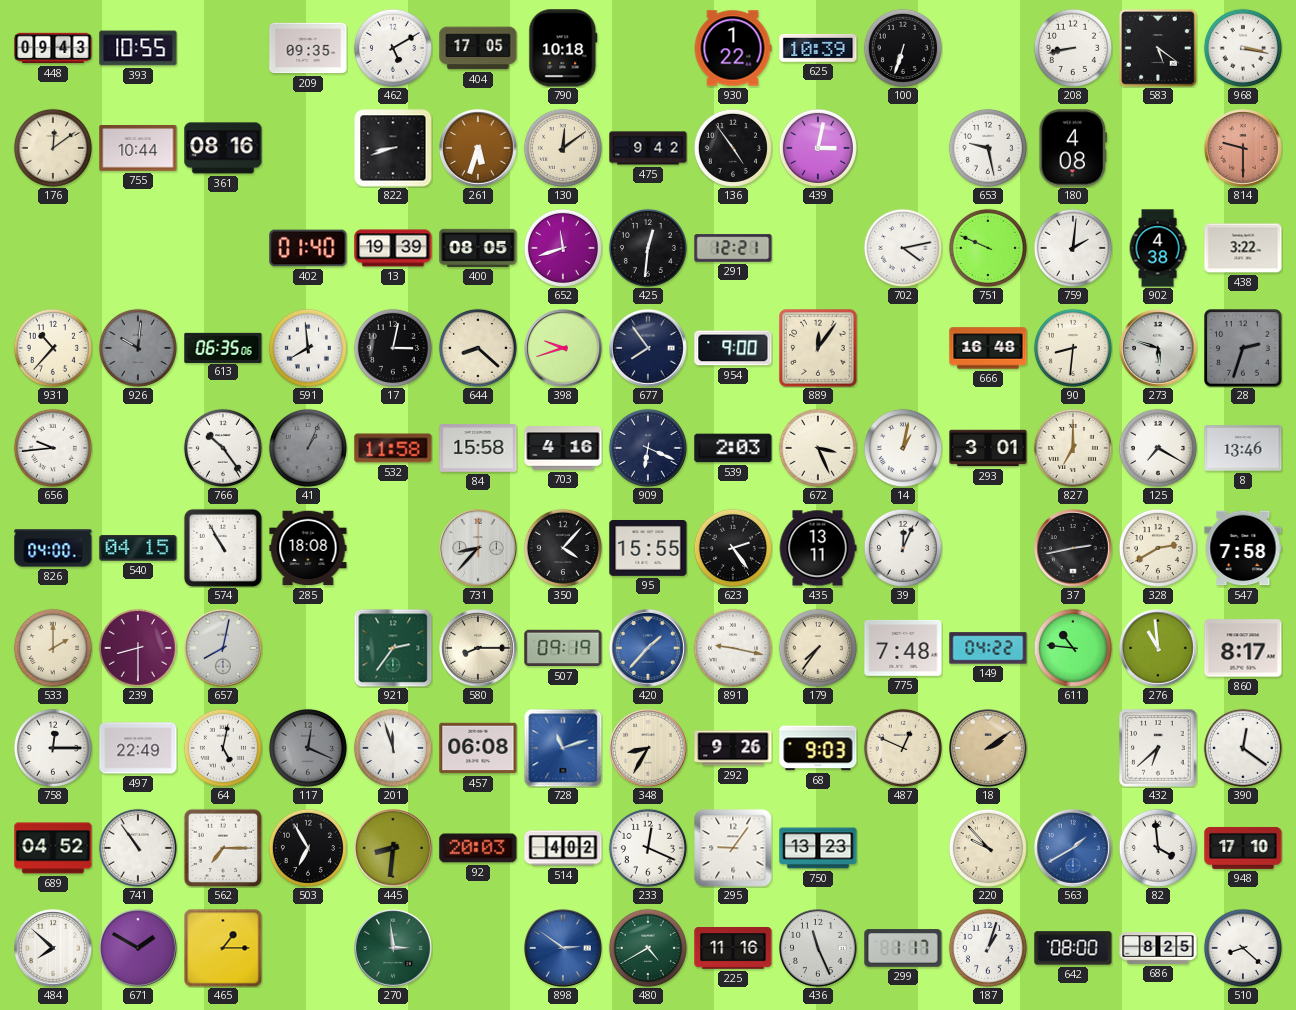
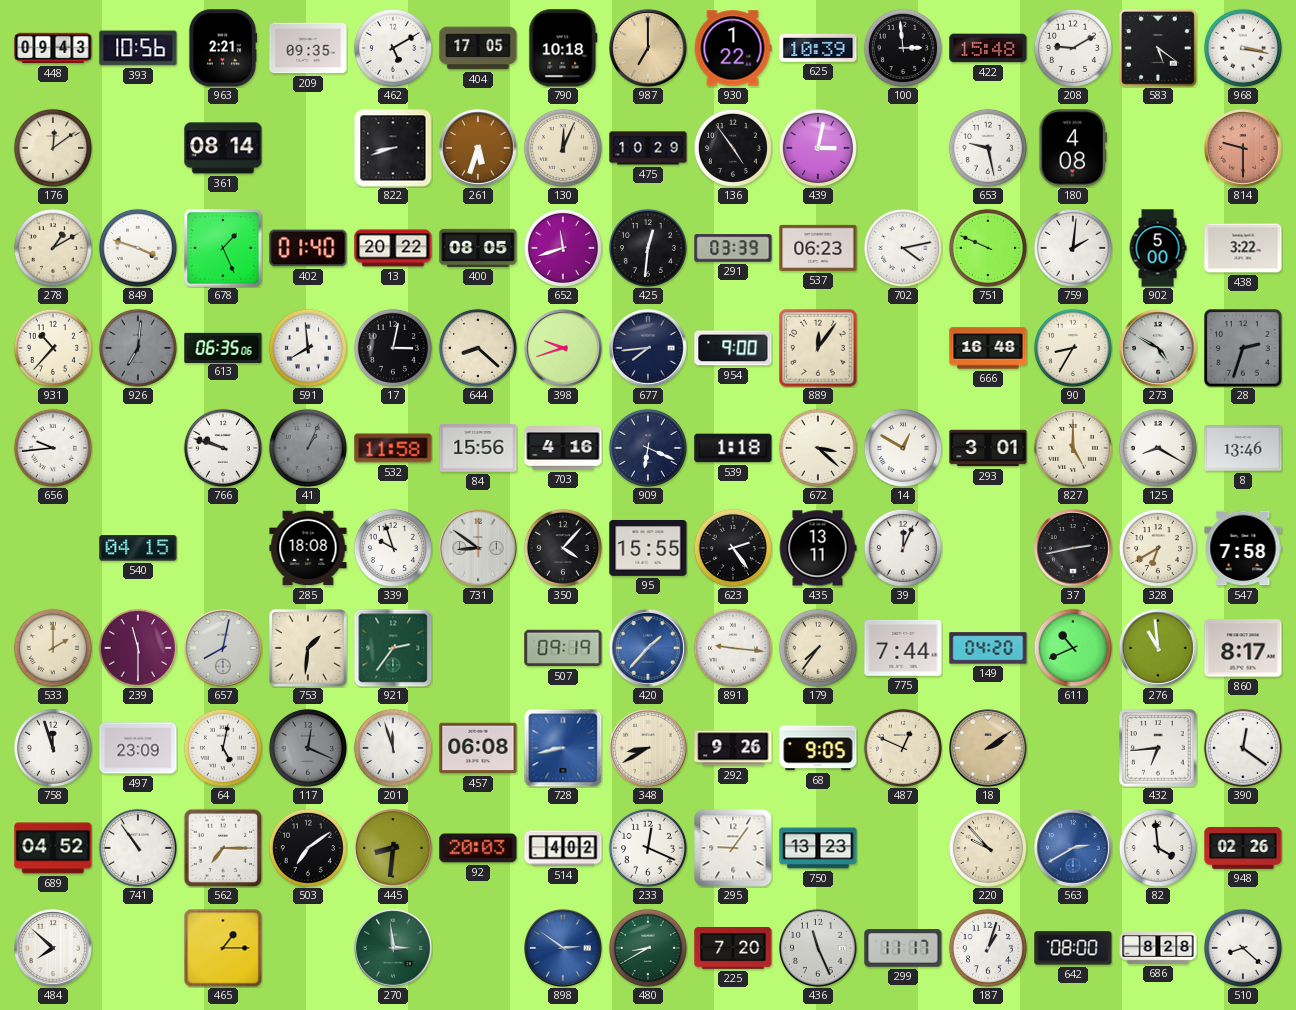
393: 10:55 -> 10:56
963: none -> 2:21
987: none -> 7:00
100: 6:33 -> 2:59
422: none -> 15:48
208: 8:43 -> 9:10
755: 10:44 -> none
361: 08:16 -> 08:14
130: 12:09 -> 12:04
475: 9:42 -> 10:29
278: none -> 1:10
849: none -> 3:48
678: none -> 1:26
13: 19:39 -> 20:22
291: 12:21 -> 03:39
537: none -> 06:23
902: 4:38 -> 5:00
926: 10:01 -> 7:01
677: 7:54 -> 7:44
90: 8:31 -> 8:35
273: 5:48 -> 4:50
766: 10:24 -> 9:48
84: 15:58 -> 15:56
539: 2:03 -> 1:18
672: 3:26 -> 3:22
14: 1:02 -> 12:50
827: 7:00 -> 5:00
125: 7:20 -> 8:20
826: 04:00 -> none
574: 10:55 -> none
339: none -> 9:57
731: 8:37 -> 8:51
328: 2:40 -> 6:40
239: 8:30 -> 11:30
753: none -> 1:31
580: 8:15 -> none
891: 9:17 -> 9:16
775: 7:48 -> 7:44
149: 04:22 -> 04:20
611: 10:46 -> 10:41
758: 12:15 -> 11:57
497: 22:49 -> 23:09
728: 11:12 -> 8:43
348: 8:35 -> 8:40
68: 9:03 -> 9:05
432: 6:38 -> 6:44
503: 6:55 -> 7:09
563: 1:40 -> 2:40
948: 17:10 -> 02:26
671: 1:50 -> none
480: 4:40 -> 8:40
225: 11:16 -> 7:20
299: 1:17 -> 11:17
686: 8:25 -> 8:28
